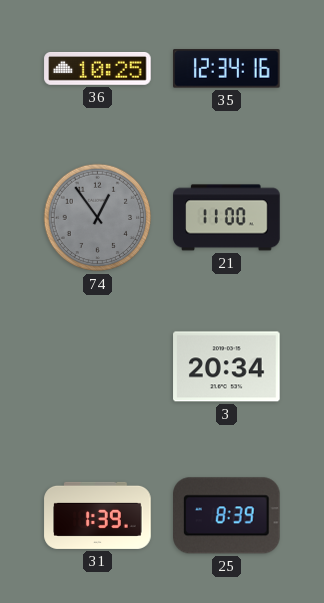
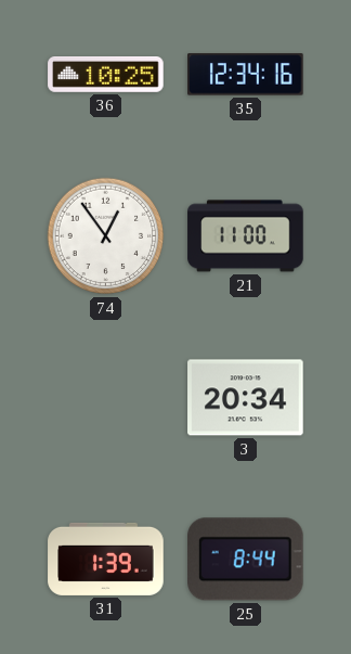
74 dial: grey -> white
25: 8:39 -> 8:44
